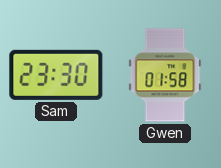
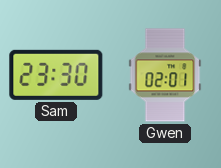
Gwen: 01:58 -> 02:01
